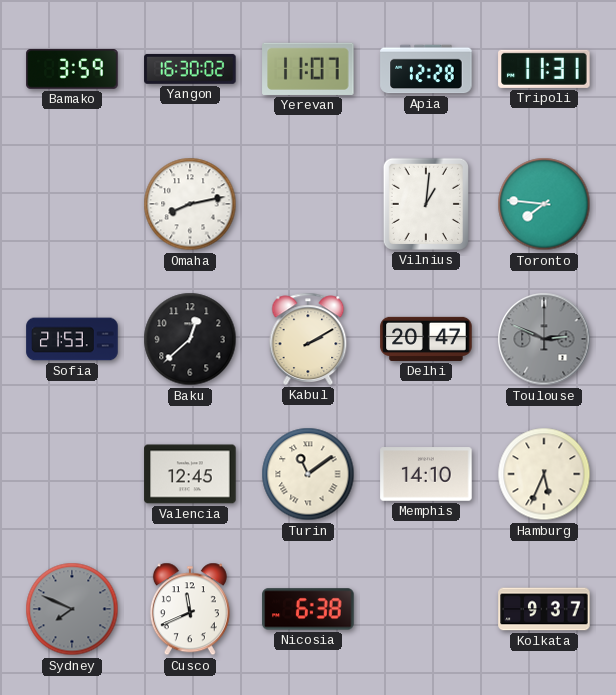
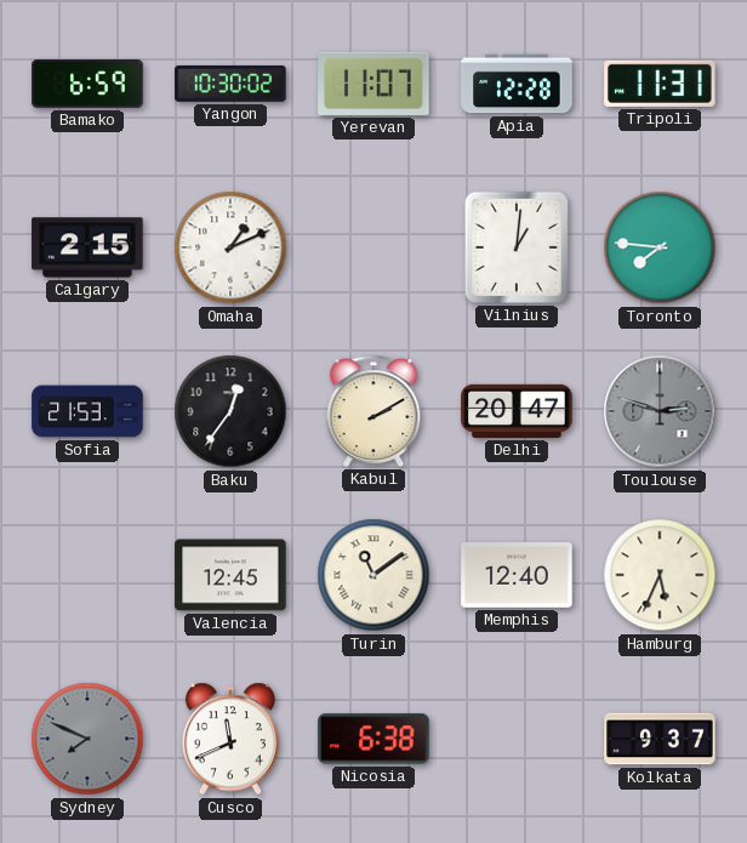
Bamako: 3:59 -> 6:59
Yangon: 16:30 -> 10:30
Calgary: none -> 2:15
Omaha: 8:13 -> 1:11
Baku: 12:38 -> 12:36
Toulouse: 2:49 -> 2:48
Memphis: 14:10 -> 12:40
